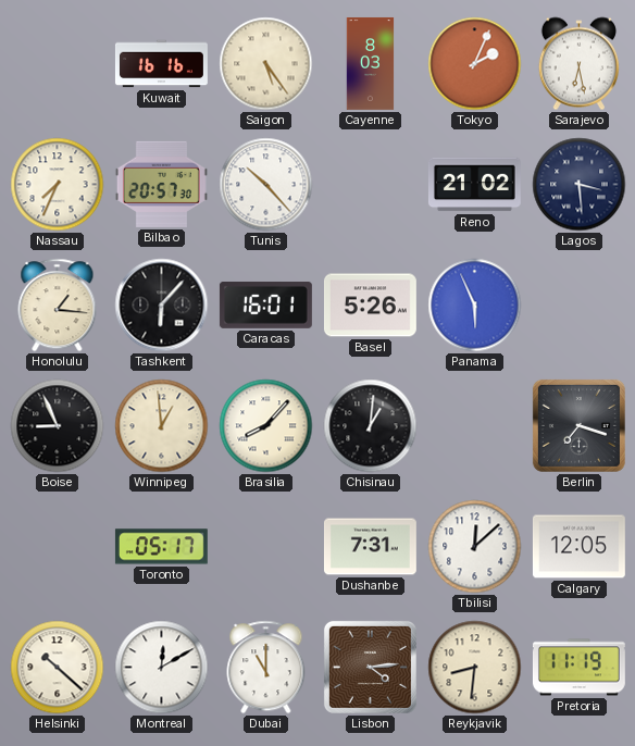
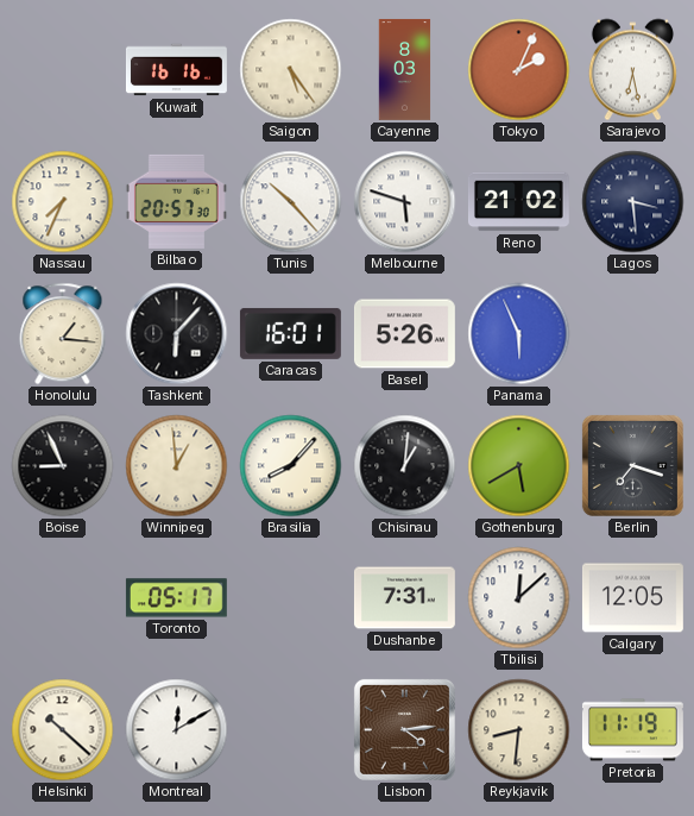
Melbourne: none -> 5:48
Gothenburg: none -> 5:40
Dubai: 11:00 -> none
